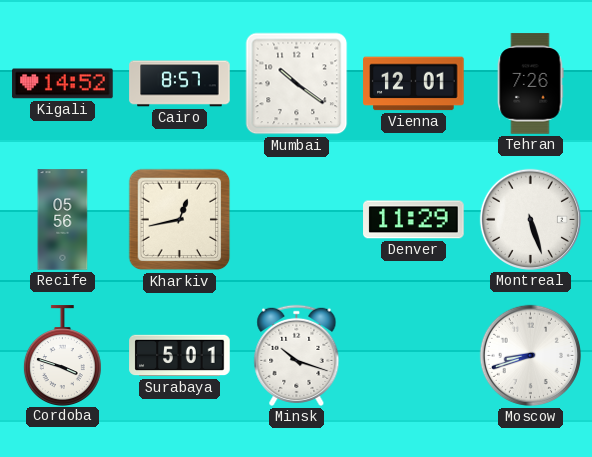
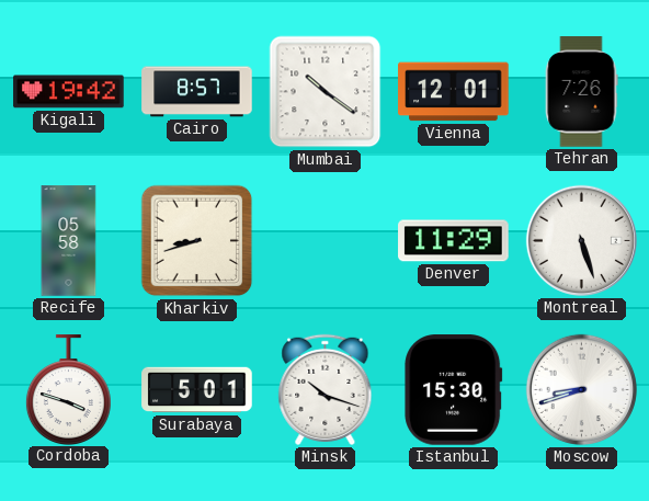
Kigali: 14:52 -> 19:42
Recife: 05:56 -> 05:58
Kharkiv: 12:43 -> 8:42
Istanbul: none -> 15:30
